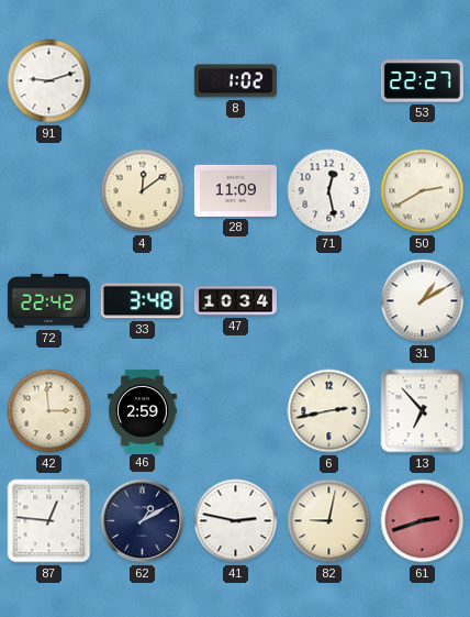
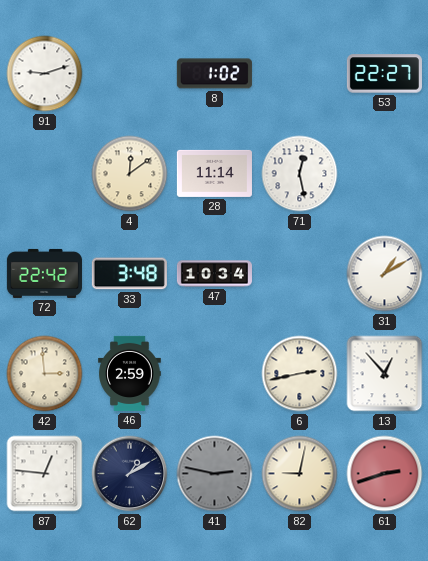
28: 11:09 -> 11:14
50: 2:40 -> none
13: 6:53 -> 12:53
41 dial: white -> grey
